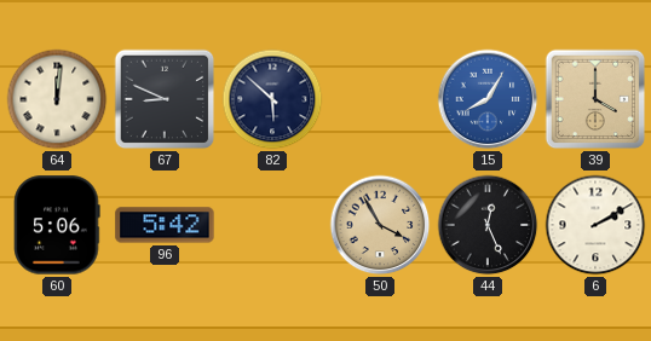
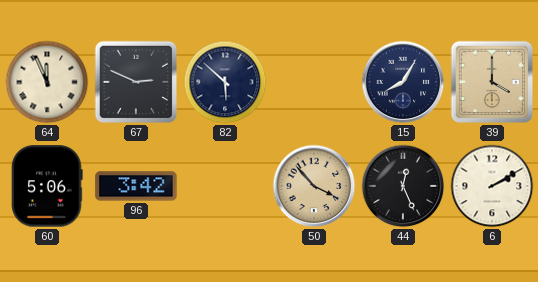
64: 12:01 -> 11:56
67: 8:49 -> 2:49
15 dial: blue -> navy
96: 5:42 -> 3:42
50: 3:55 -> 3:53
